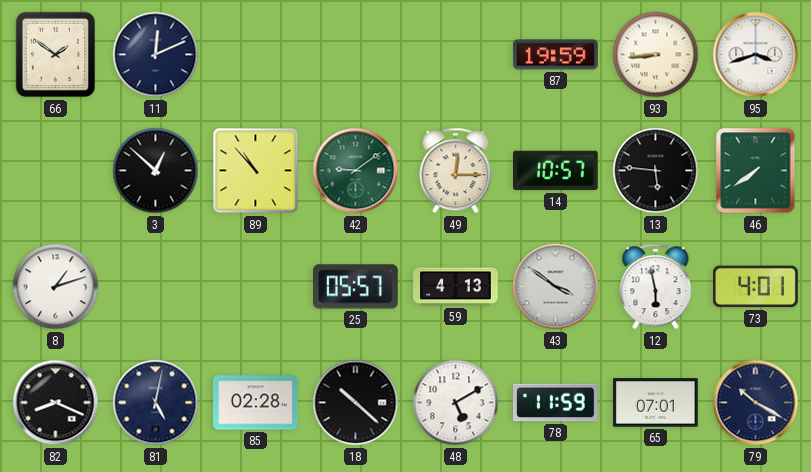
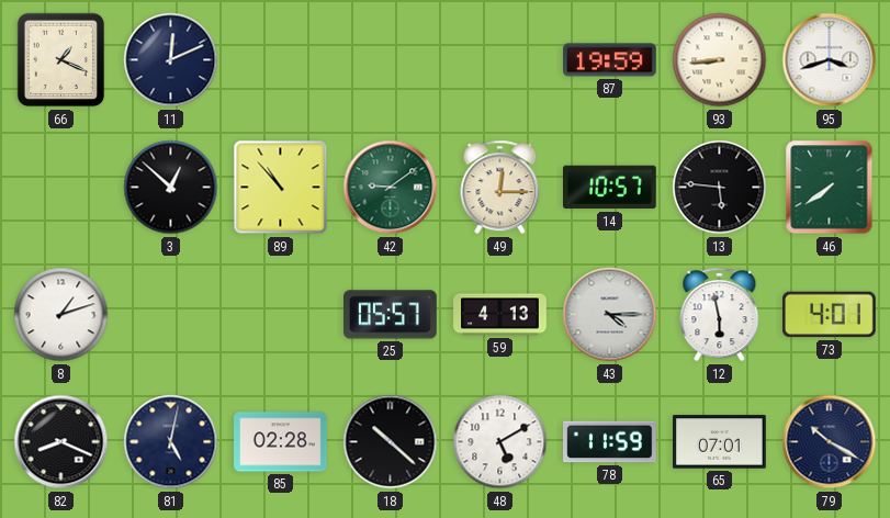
66: 1:51 -> 1:19
43: 3:51 -> 4:15
